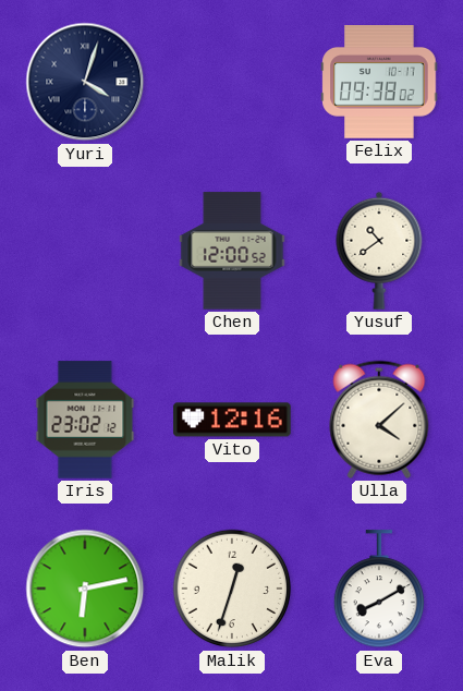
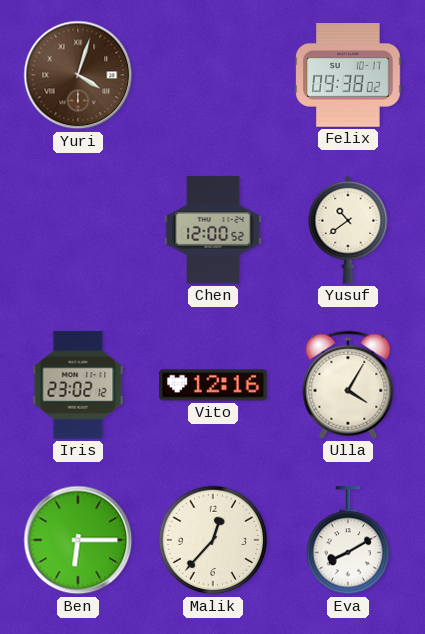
Yuri dial: navy -> brown
Ulla: 4:08 -> 4:05
Ben: 6:13 -> 6:15
Malik: 12:33 -> 12:37
